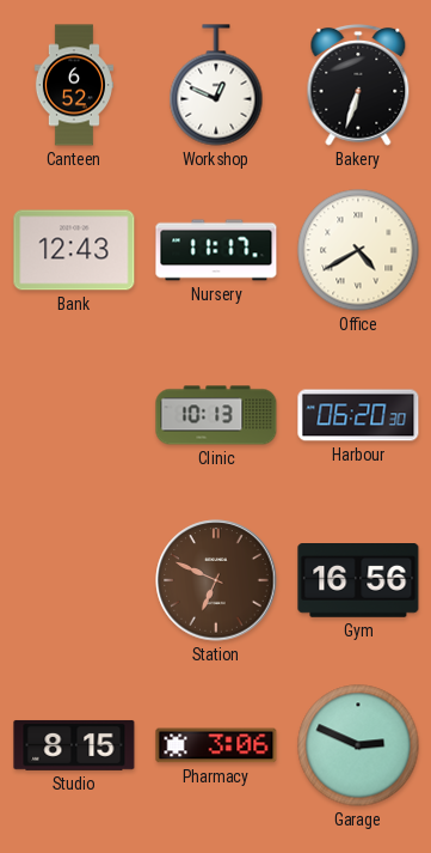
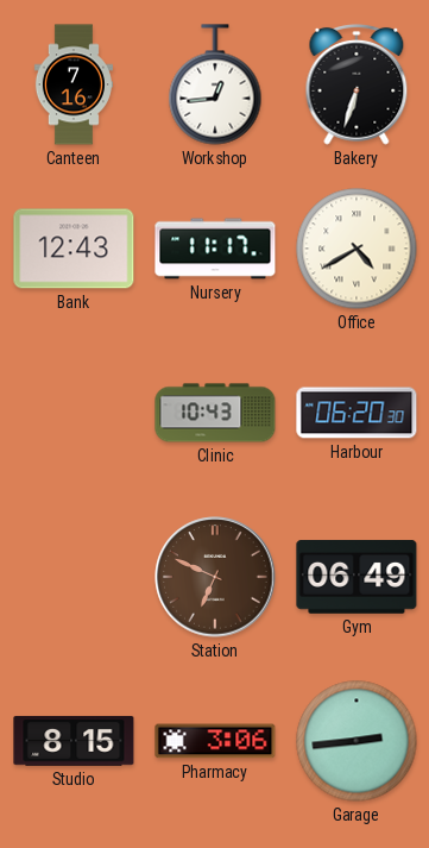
Canteen: 6:52 -> 7:16
Workshop: 12:49 -> 12:44
Clinic: 10:13 -> 10:43
Gym: 16:56 -> 06:49
Garage: 2:49 -> 2:44
